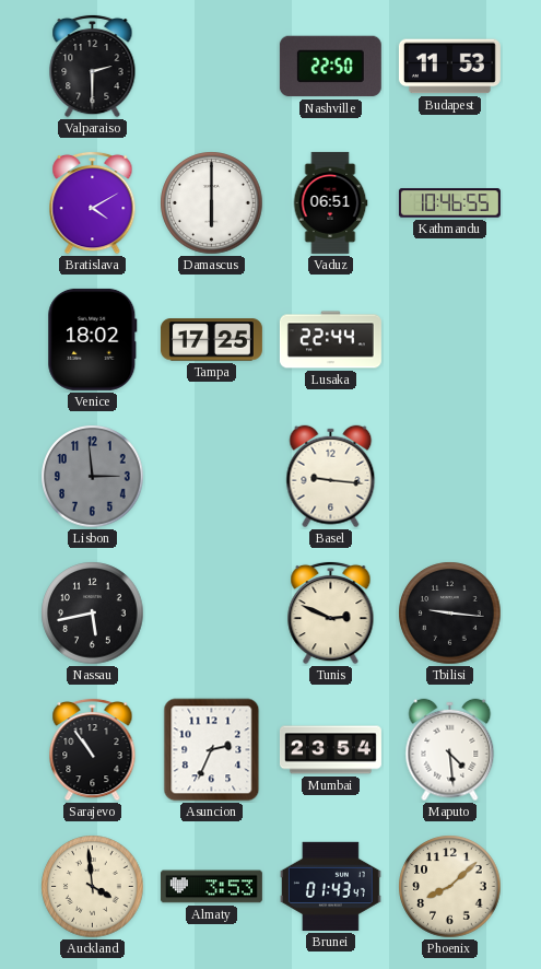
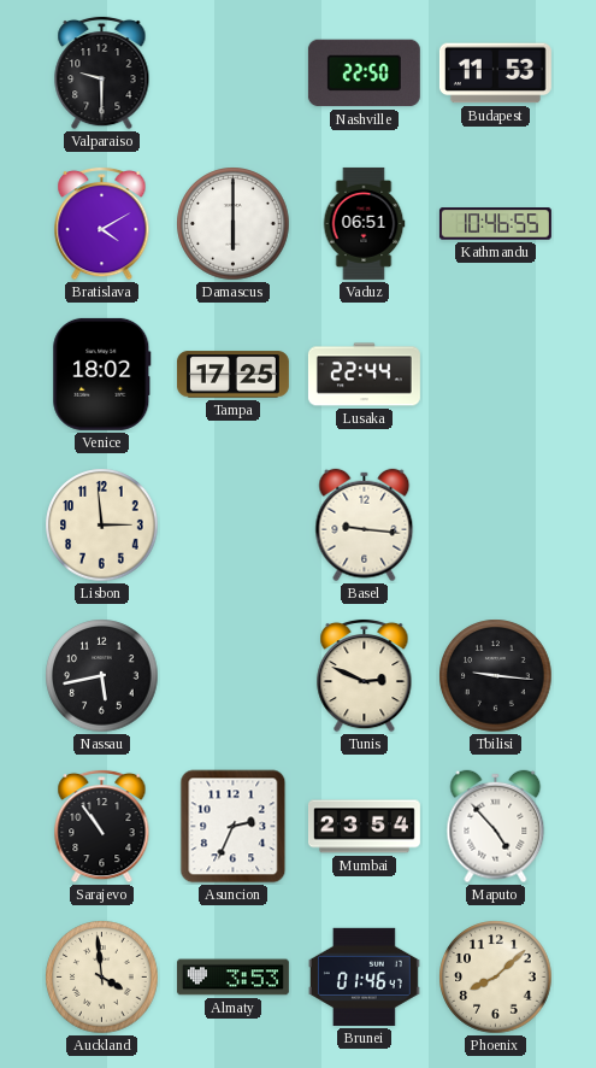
Valparaiso: 2:30 -> 9:30
Lisbon dial: grey -> cream
Maputo: 4:29 -> 4:53
Brunei: 01:43 -> 01:46
